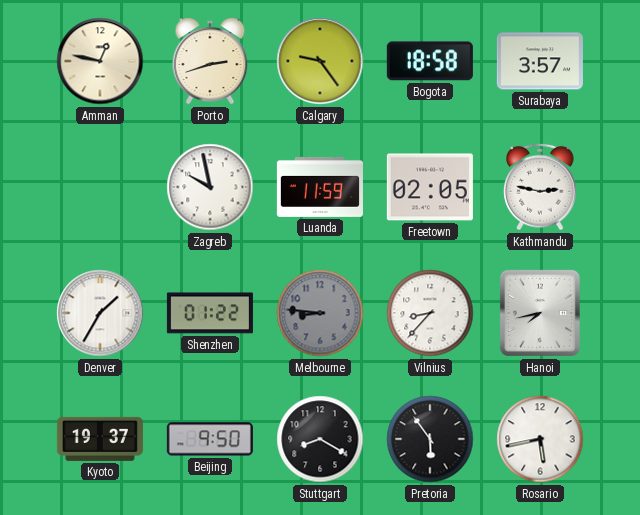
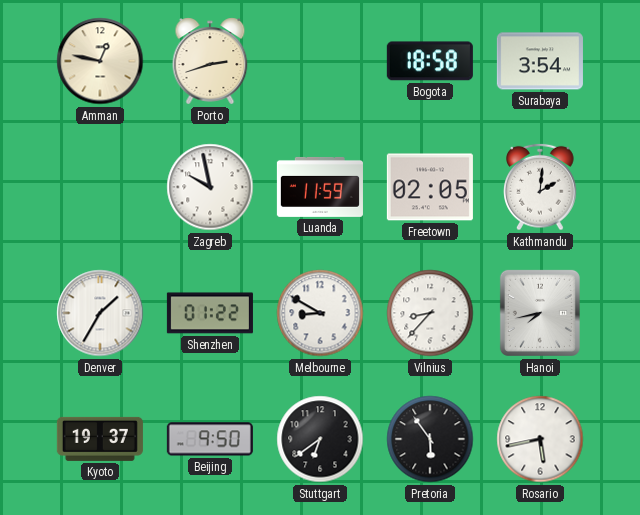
Calgary: 9:24 -> none
Surabaya: 3:57 -> 3:54
Kathmandu: 2:47 -> 2:01
Melbourne: 8:46 -> 8:50
Melbourne dial: grey -> white
Stuttgart: 8:20 -> 6:39
